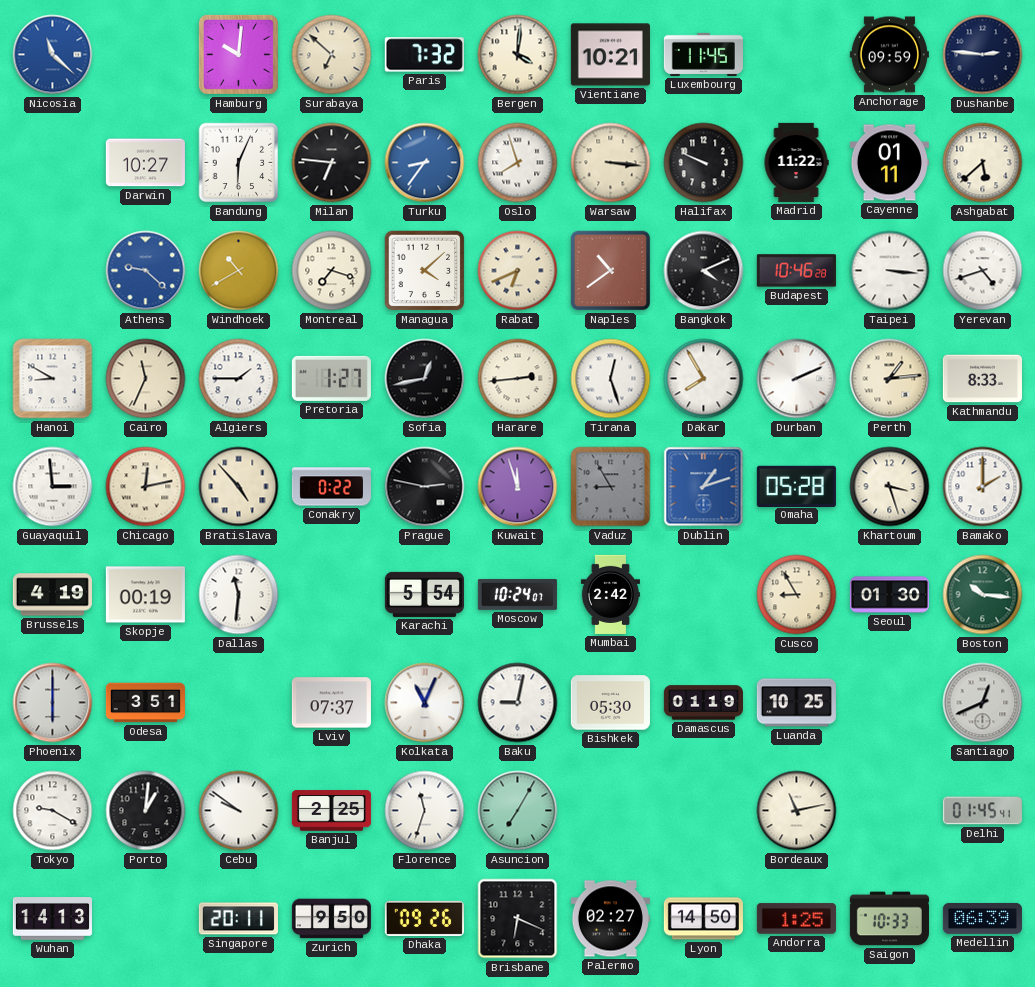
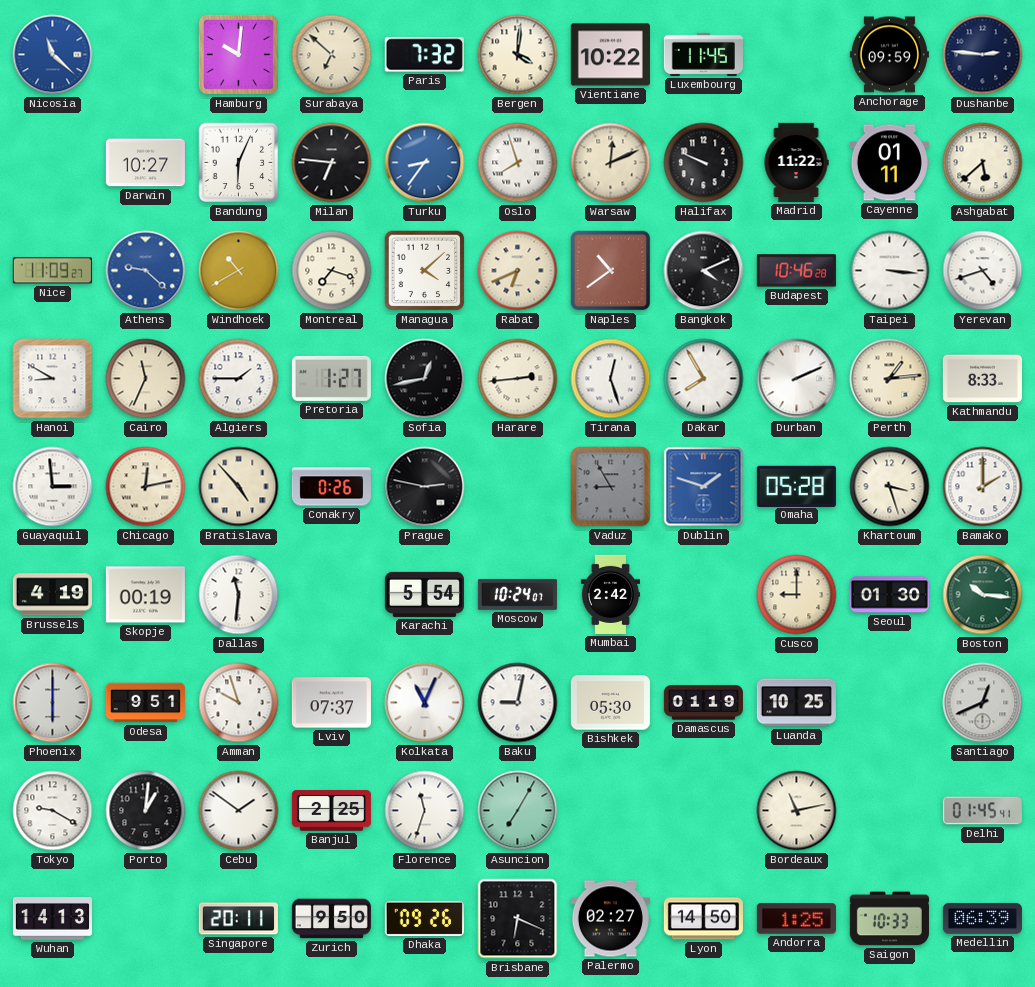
Vientiane: 10:21 -> 10:22
Warsaw: 3:16 -> 12:11
Nice: none -> 11:09
Conakry: 0:22 -> 0:26
Kuwait: 11:57 -> none
Dublin: 1:12 -> 1:48
Cusco: 8:55 -> 9:00
Odesa: 3:51 -> 9:51
Amman: none -> 9:57
Cebu: 9:51 -> 1:51
